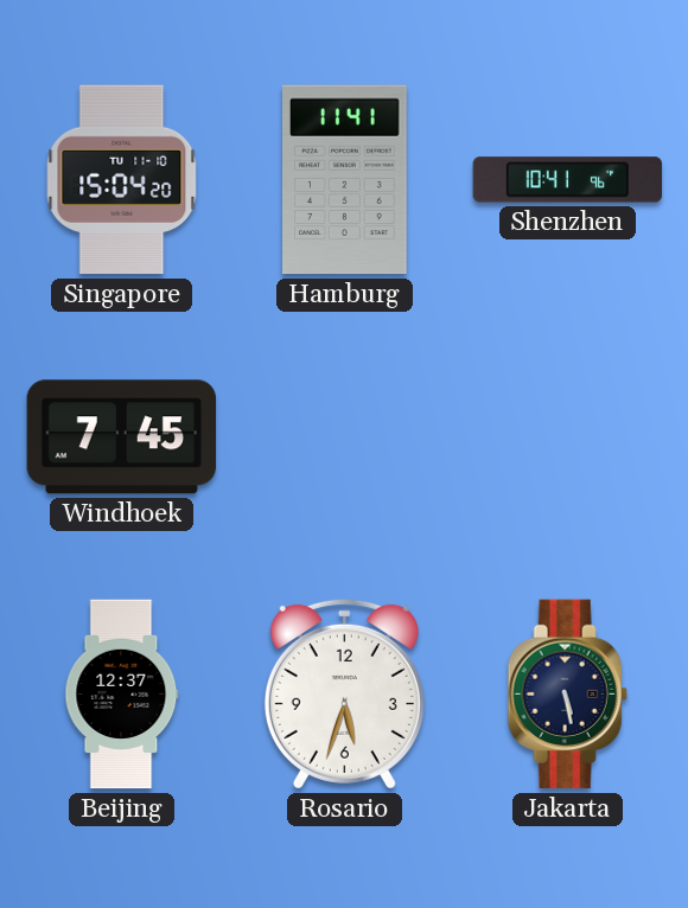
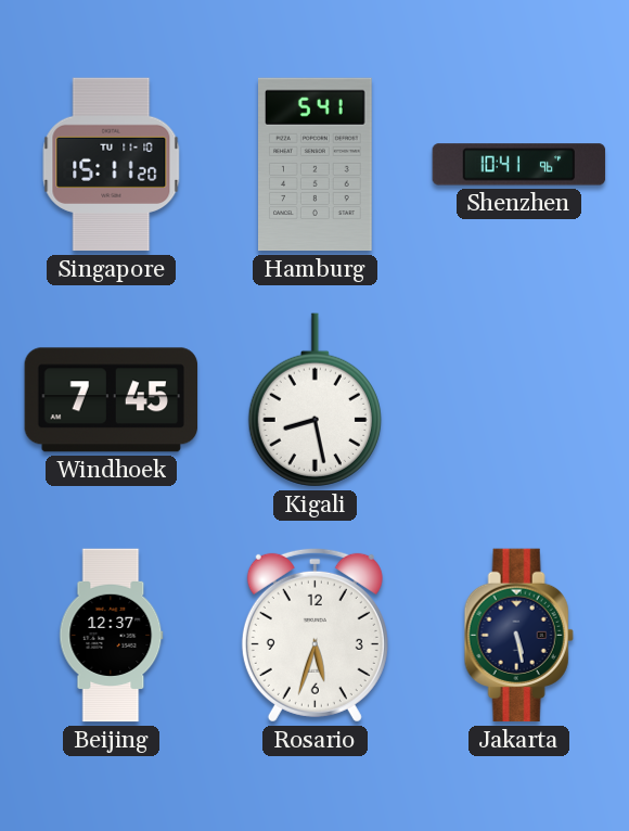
Singapore: 15:04 -> 15:11
Hamburg: 11:41 -> 5:41
Kigali: none -> 8:28
